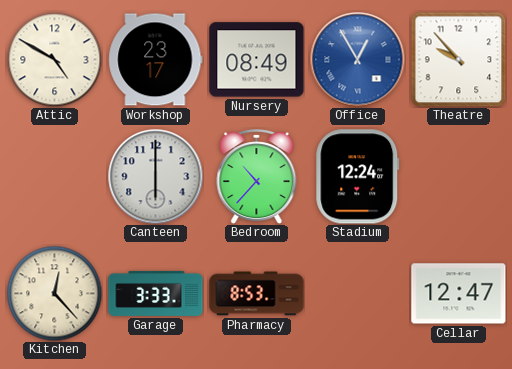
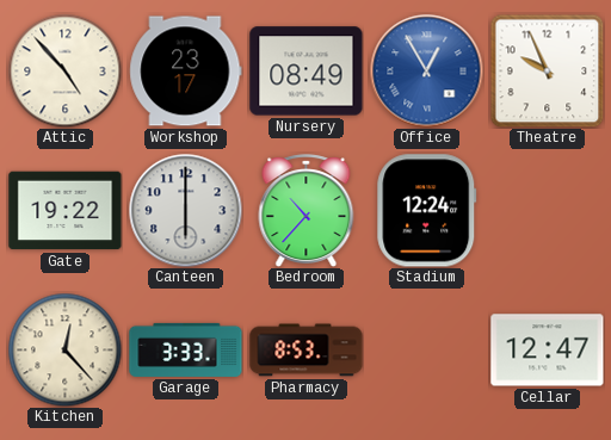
Attic: 4:50 -> 4:53
Theatre: 9:53 -> 9:56
Gate: none -> 19:22
